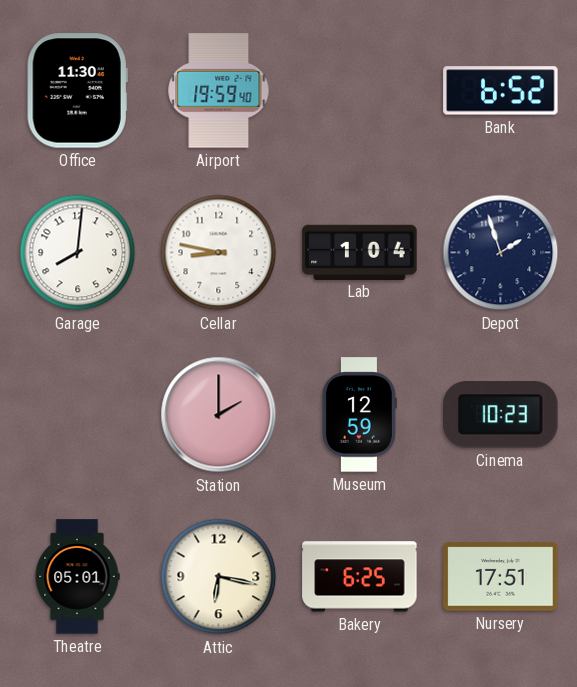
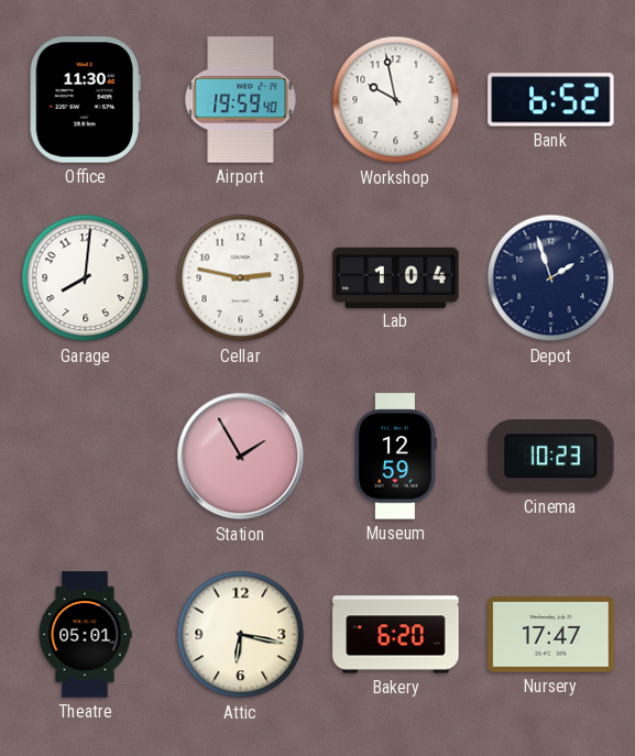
Workshop: none -> 9:58
Cellar: 8:47 -> 2:47
Station: 2:00 -> 1:55
Bakery: 6:25 -> 6:20
Nursery: 17:51 -> 17:47
